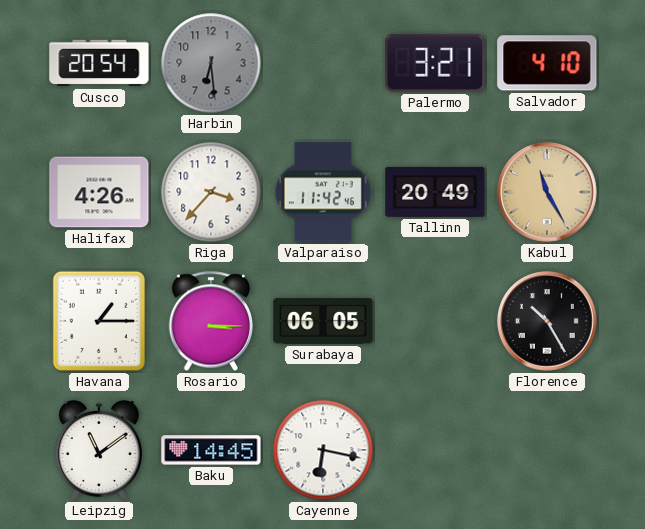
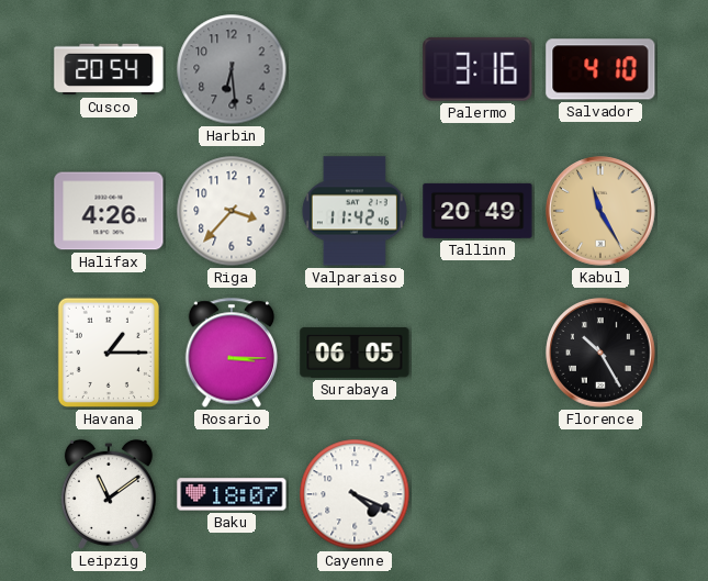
Palermo: 3:21 -> 3:16
Baku: 14:45 -> 18:07
Cayenne: 6:17 -> 4:19
